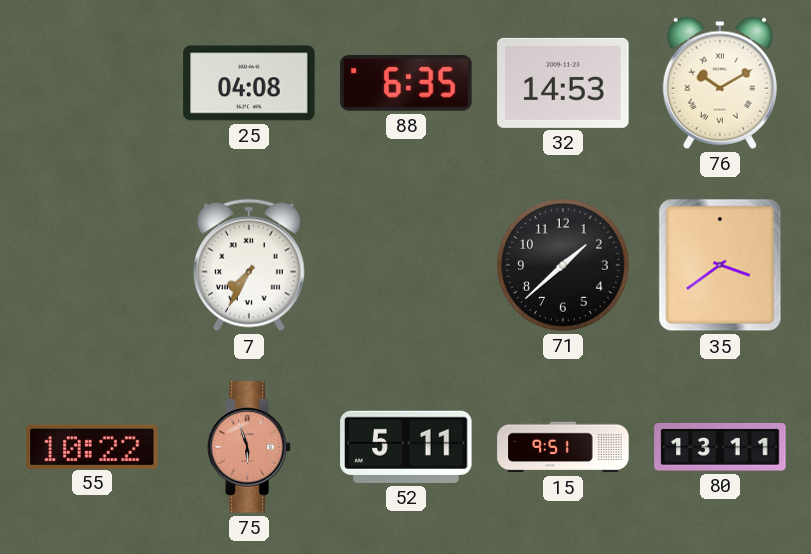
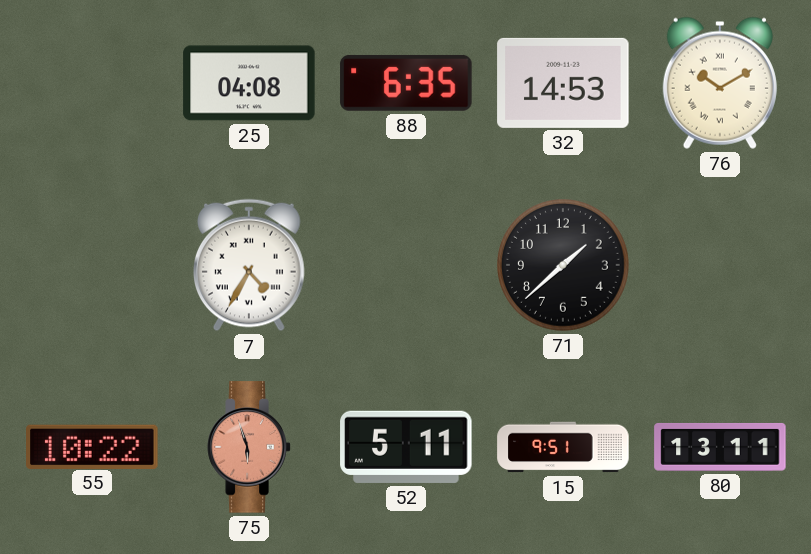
7: 7:35 -> 4:35
35: 3:39 -> none
